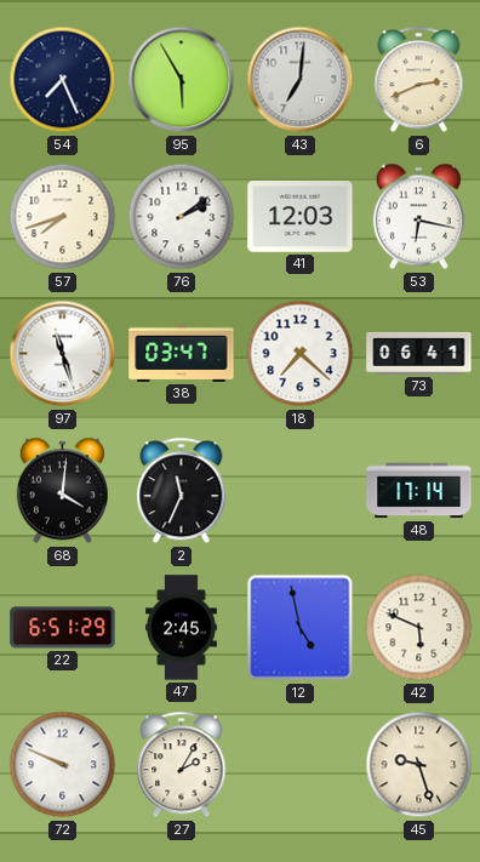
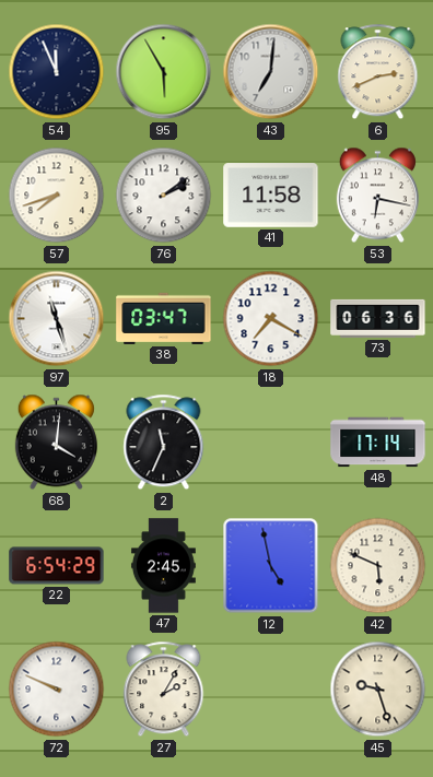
54: 7:26 -> 11:56
41: 12:03 -> 11:58
18: 7:22 -> 7:20
73: 06:41 -> 06:36
22: 6:51 -> 6:54
